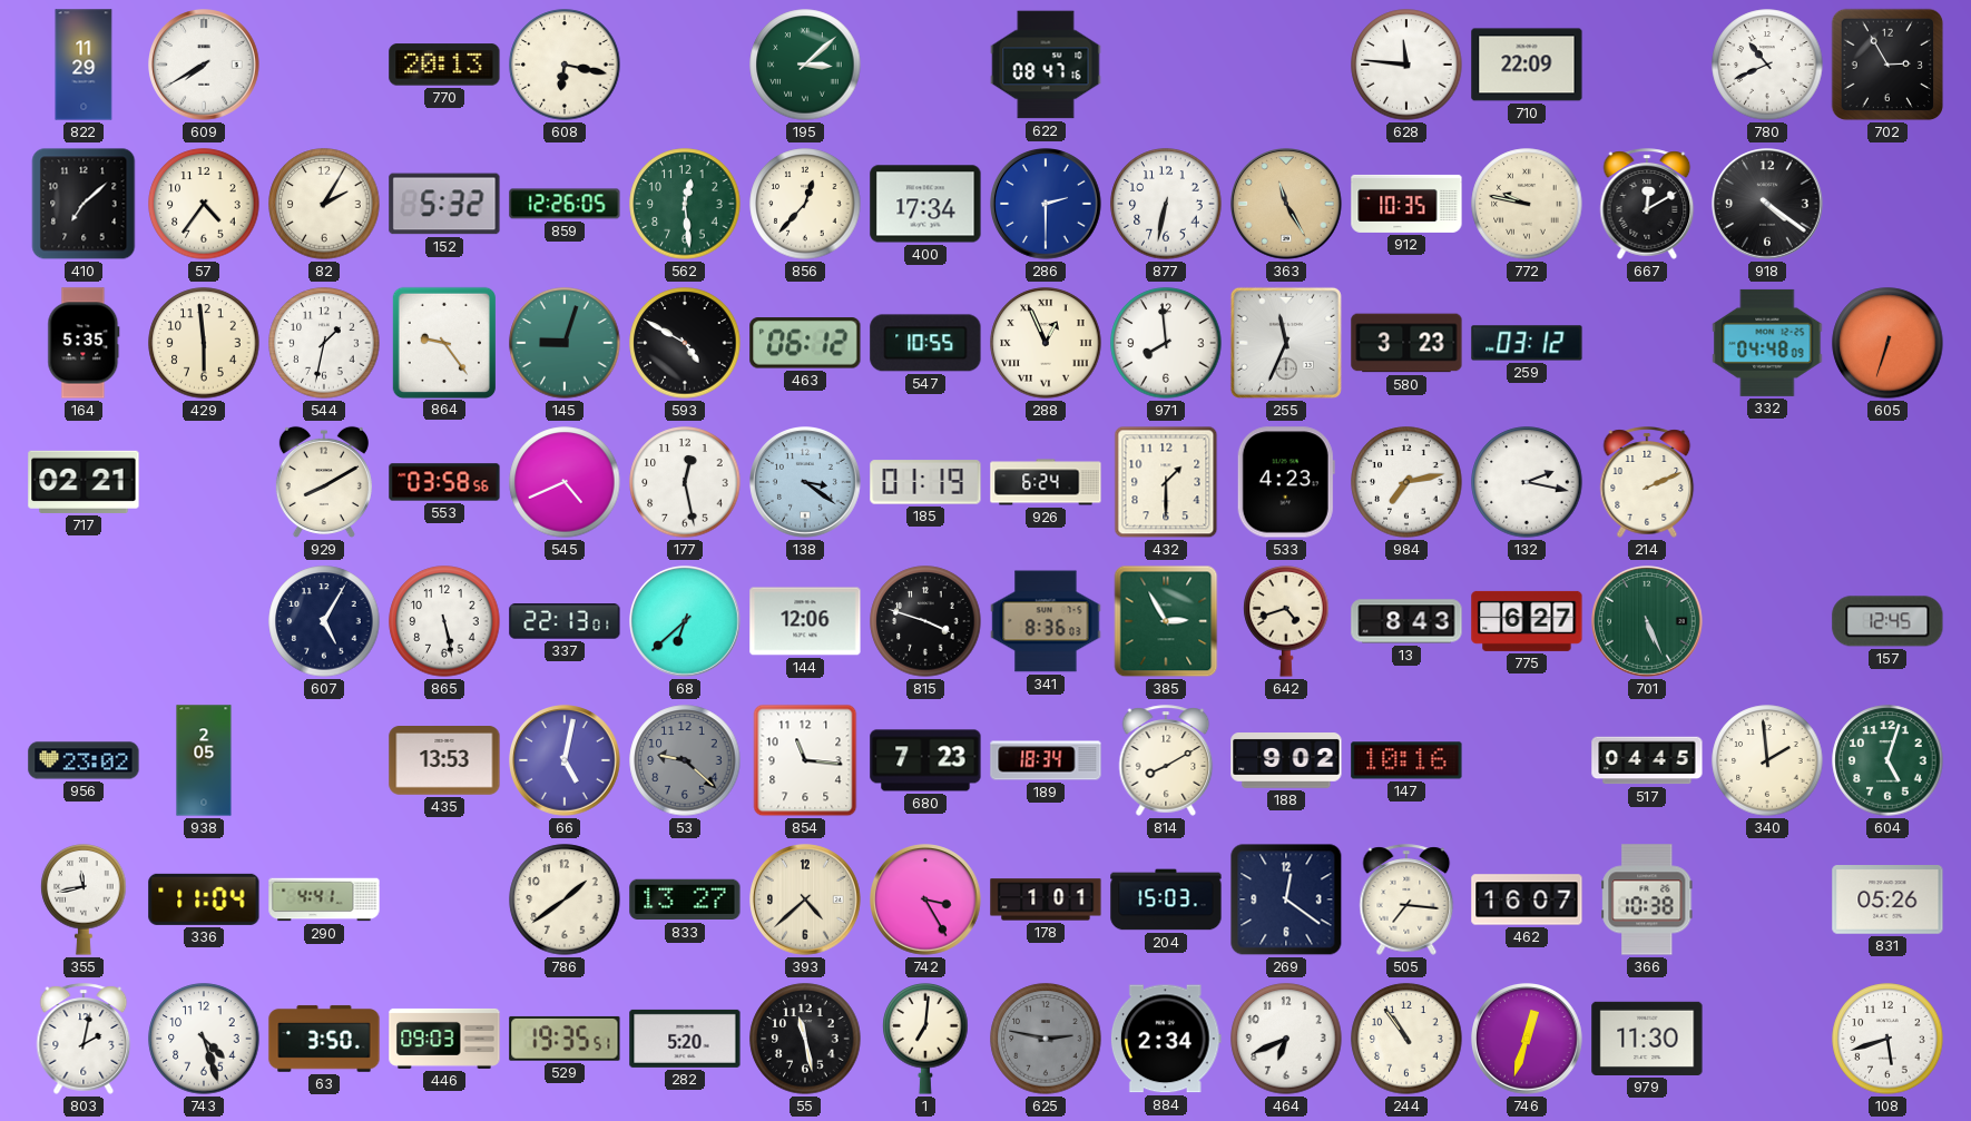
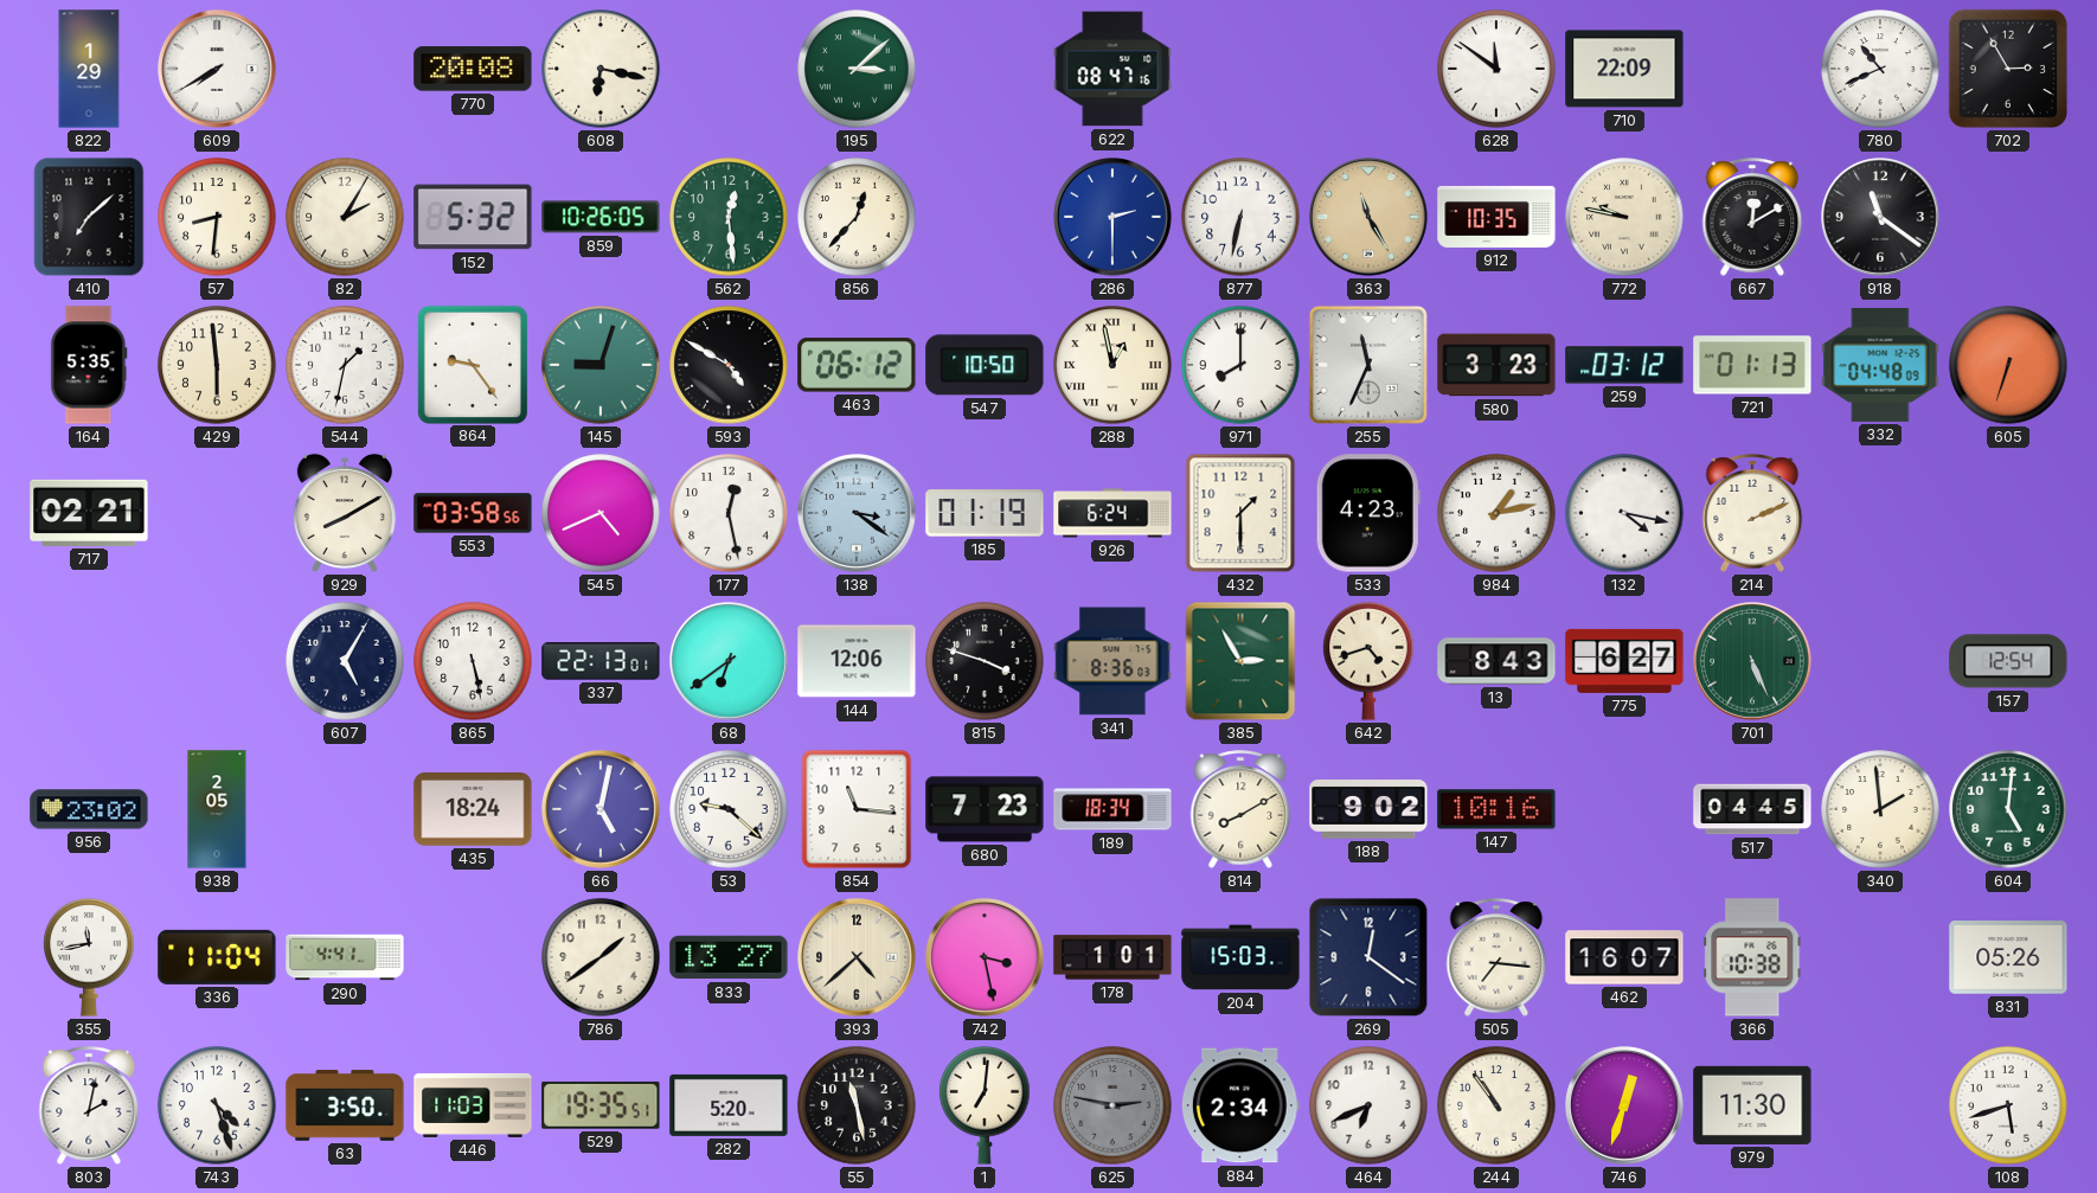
822: 11:29 -> 1:29
770: 20:13 -> 20:08
628: 11:46 -> 11:51
57: 4:36 -> 8:31
859: 12:26 -> 10:26
400: 17:34 -> none
918: 4:21 -> 11:21
547: 10:55 -> 10:50
288: 12:56 -> 12:58
971: 7:59 -> 8:00
721: none -> 01:13
984: 7:13 -> 1:13
132: 2:17 -> 4:17
68: 6:38 -> 6:39
157: 12:45 -> 12:54
435: 13:53 -> 18:24
53 dial: grey -> white
604: 5:03 -> 5:01
742: 3:25 -> 3:28
446: 09:03 -> 11:03
